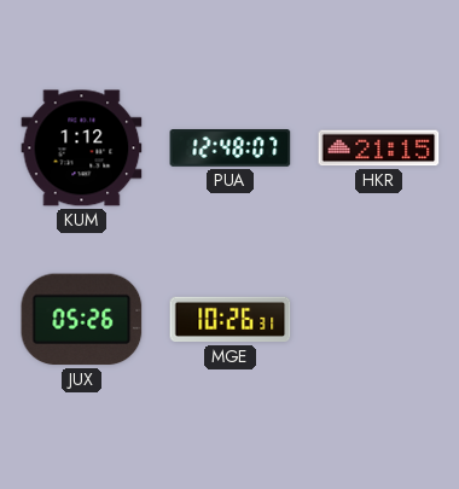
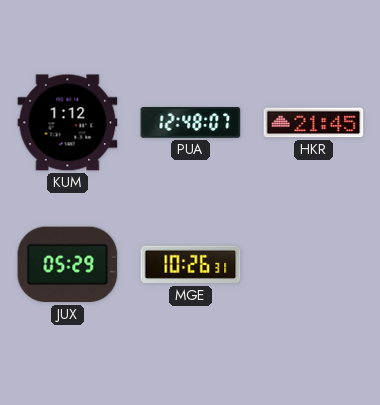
HKR: 21:15 -> 21:45
JUX: 05:26 -> 05:29
